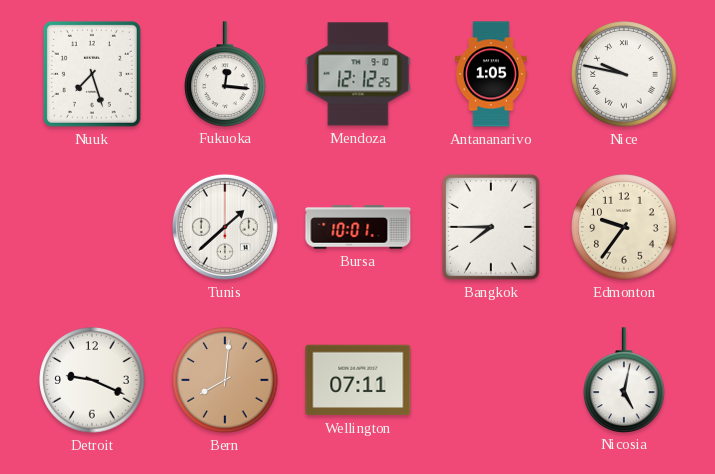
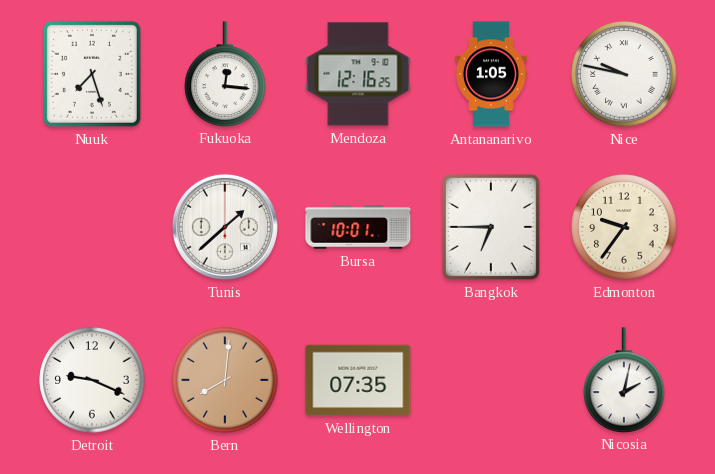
Mendoza: 12:12 -> 12:16
Bangkok: 7:45 -> 6:45
Wellington: 07:11 -> 07:35
Nicosia: 5:02 -> 2:02
